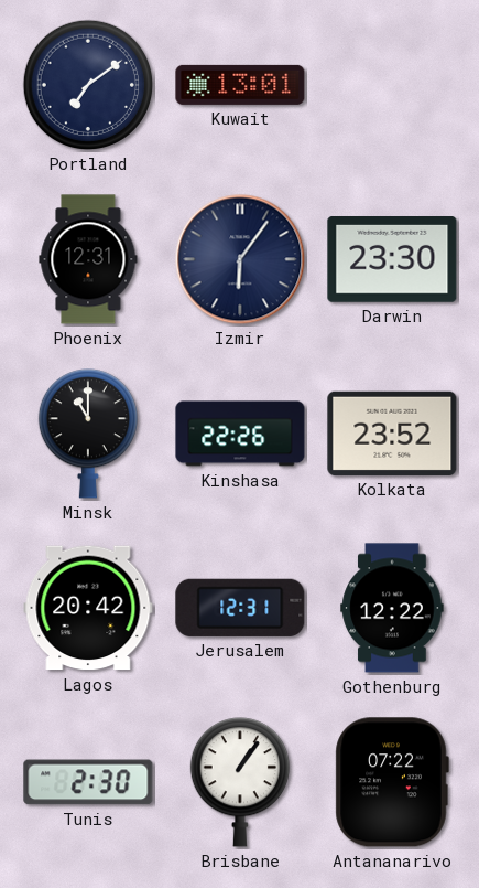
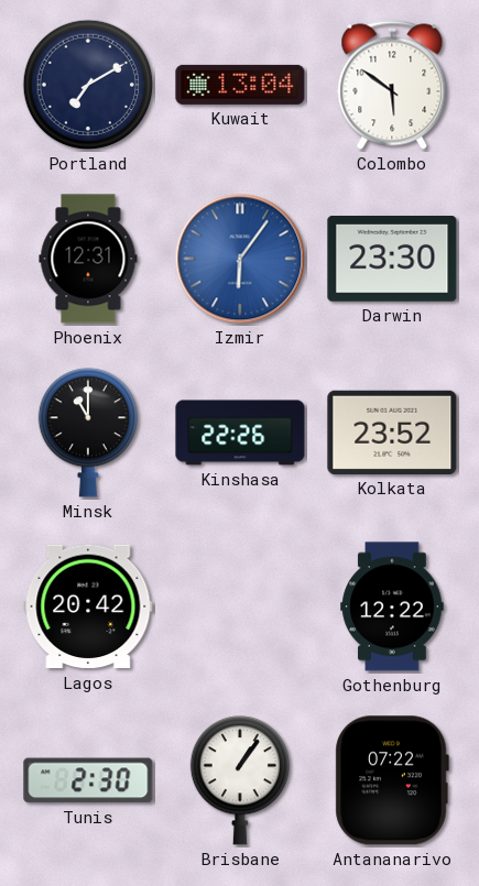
Portland: 7:09 -> 7:10
Kuwait: 13:01 -> 13:04
Colombo: none -> 5:51
Izmir dial: navy -> blue
Jerusalem: 12:31 -> none
